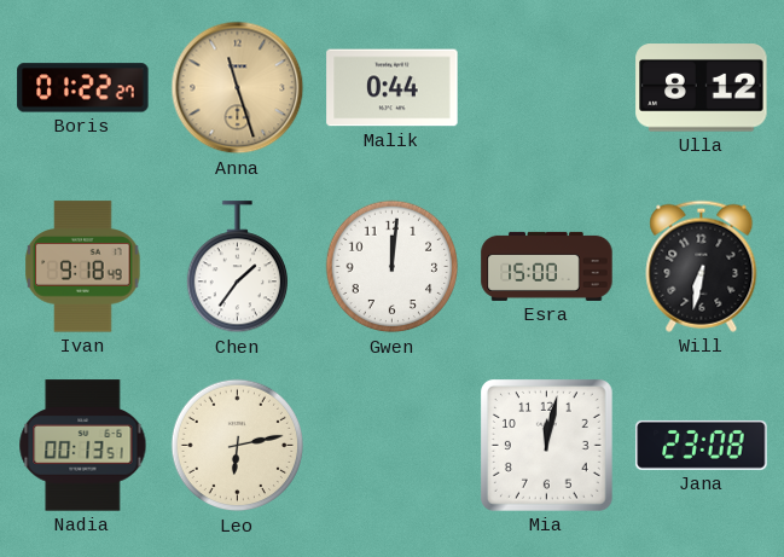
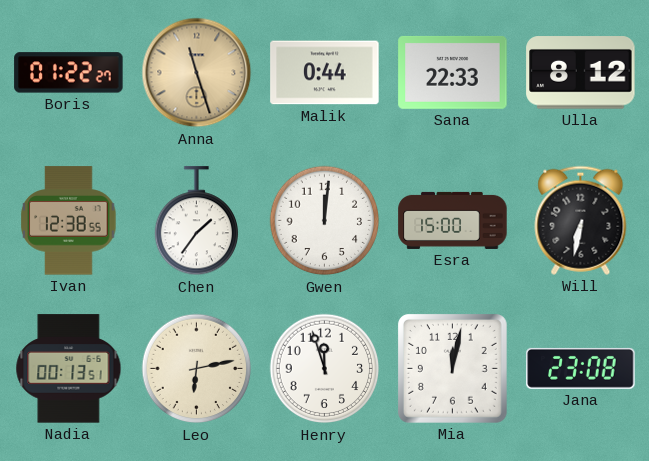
Sana: none -> 22:33
Ivan: 9:18 -> 12:38
Henry: none -> 11:57
